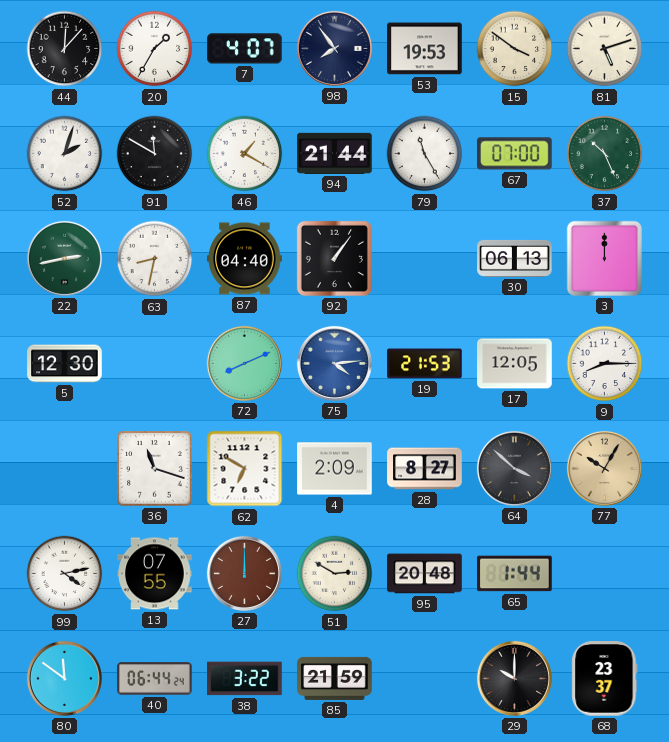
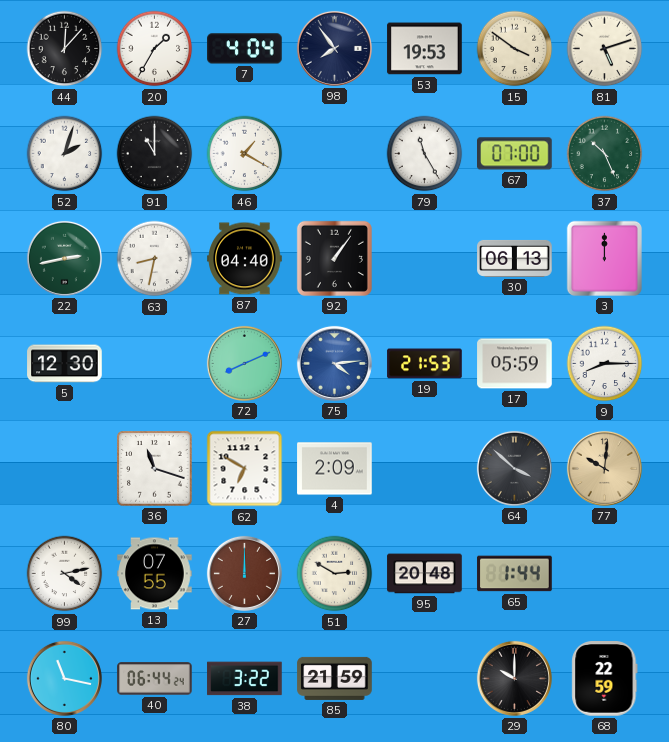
7: 4:07 -> 4:04
91: 11:50 -> 11:00
94: 21:44 -> none
17: 12:05 -> 05:59
28: 8:27 -> none
77: 10:05 -> 10:01
80: 11:51 -> 11:17
68: 23:37 -> 22:59
